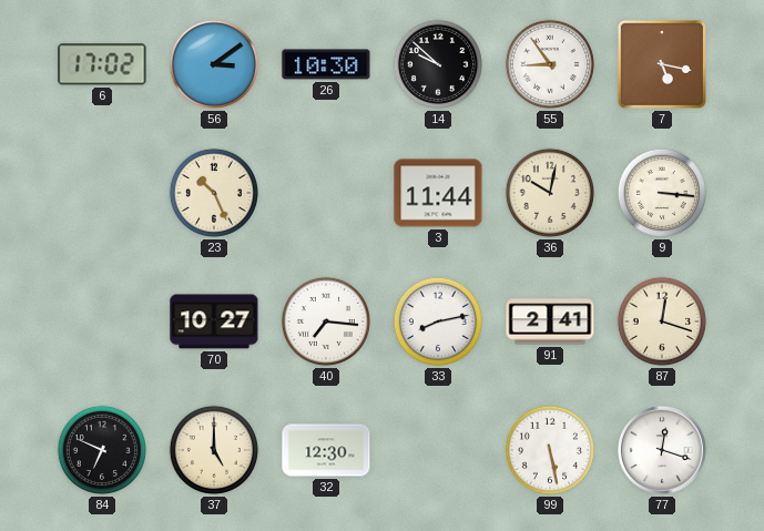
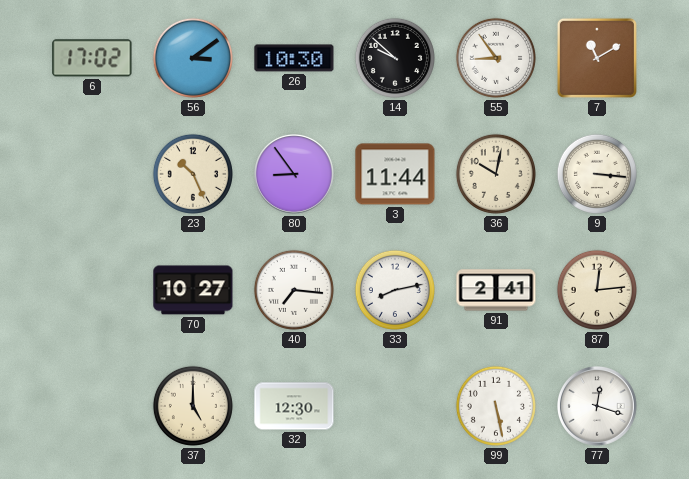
7: 5:17 -> 11:10
80: none -> 8:54
87: 12:18 -> 12:14
84: 6:49 -> none
